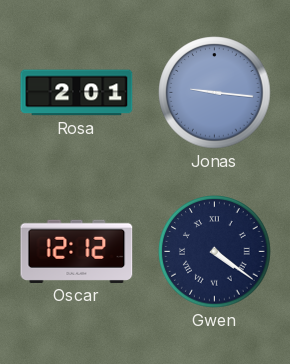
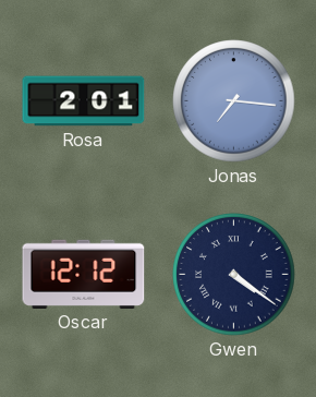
Jonas: 9:16 -> 7:16
